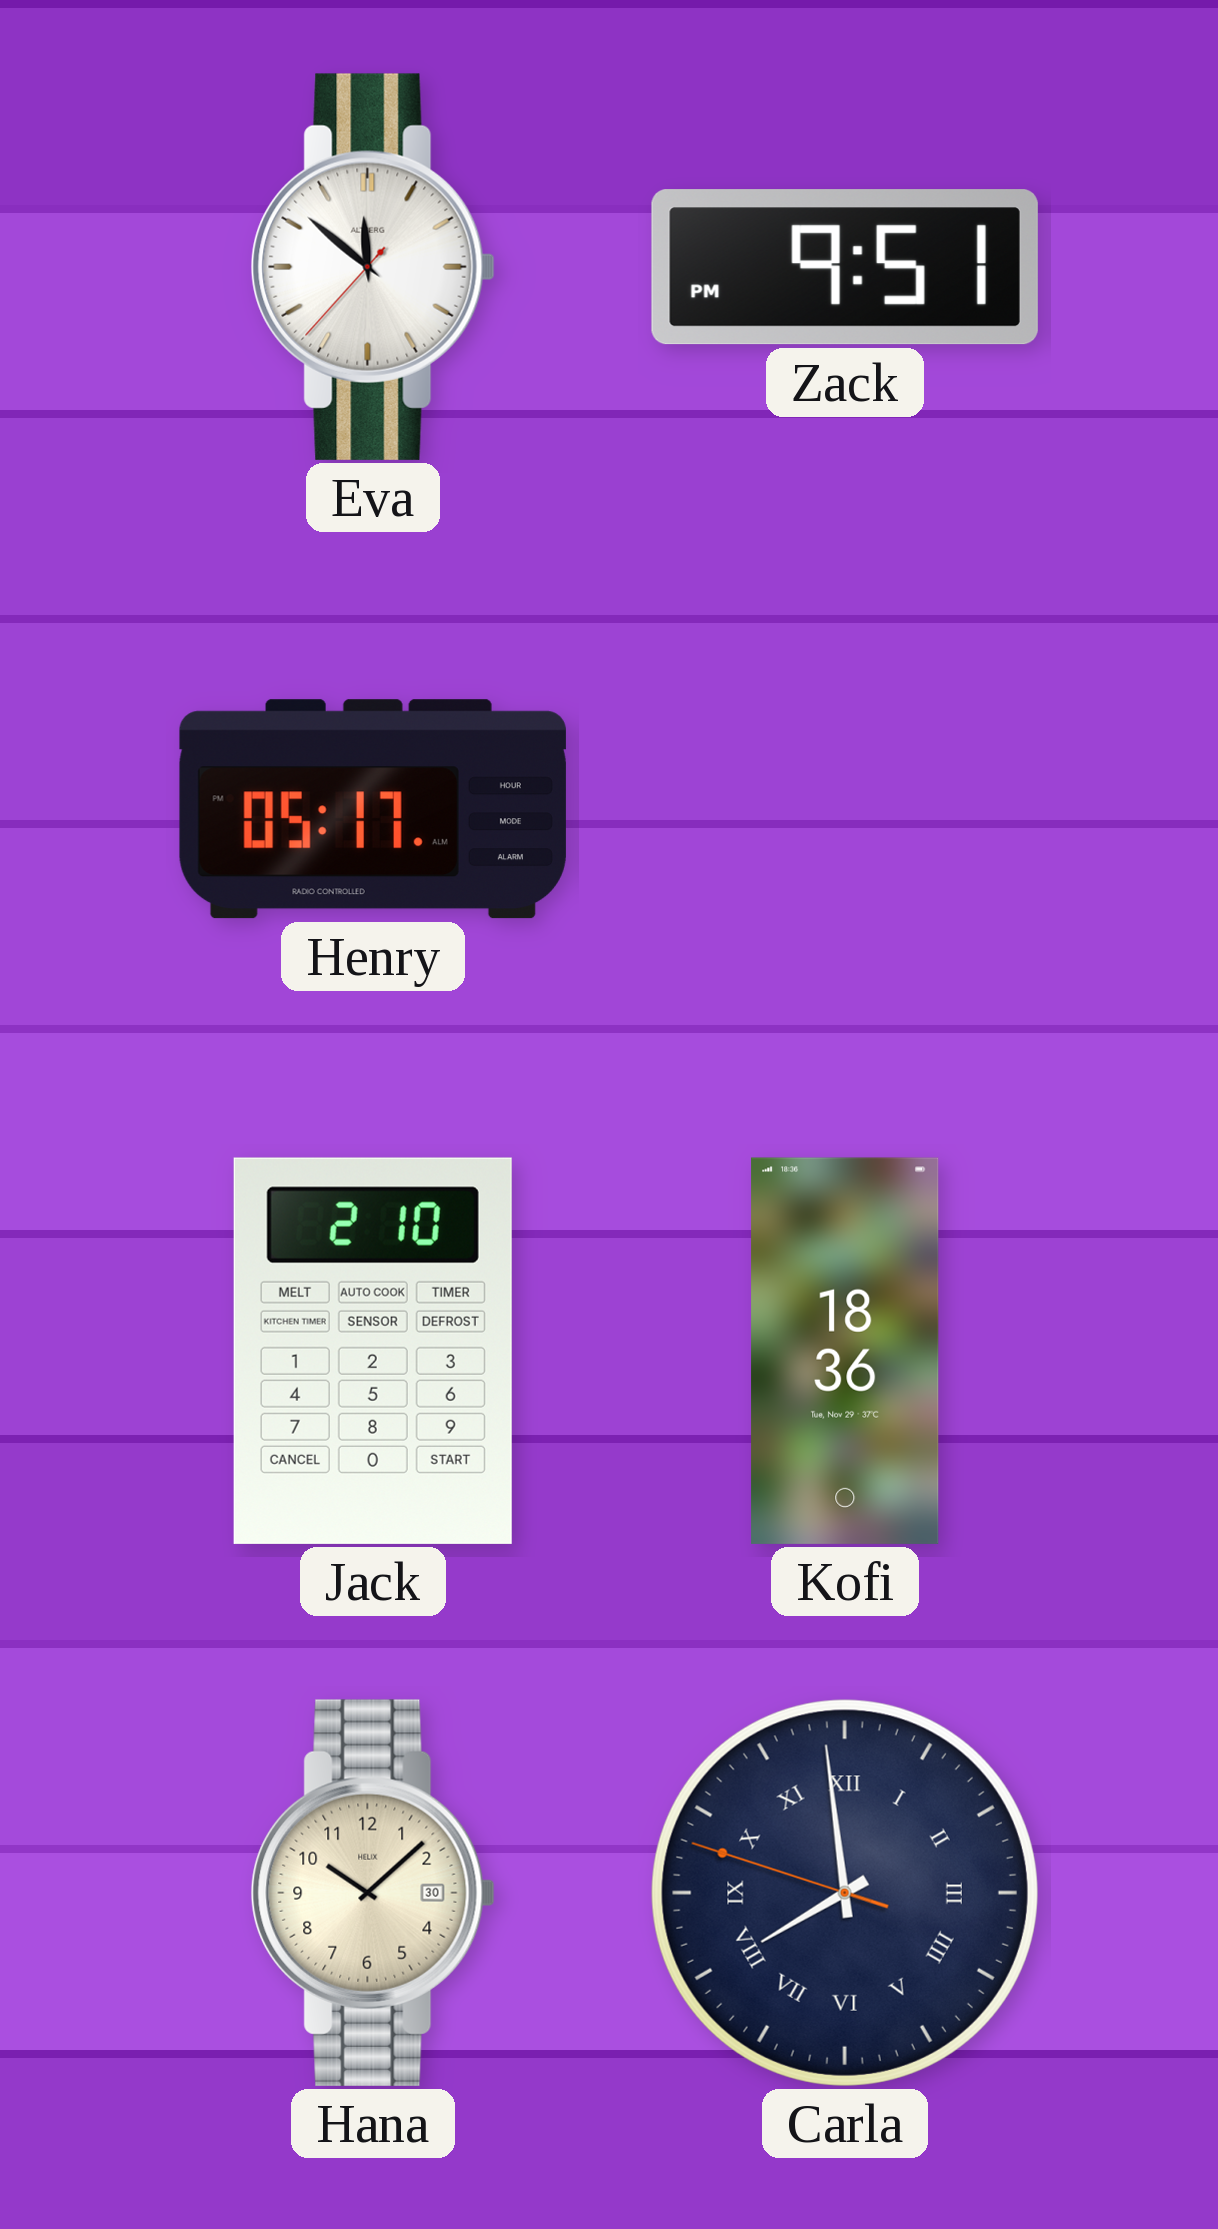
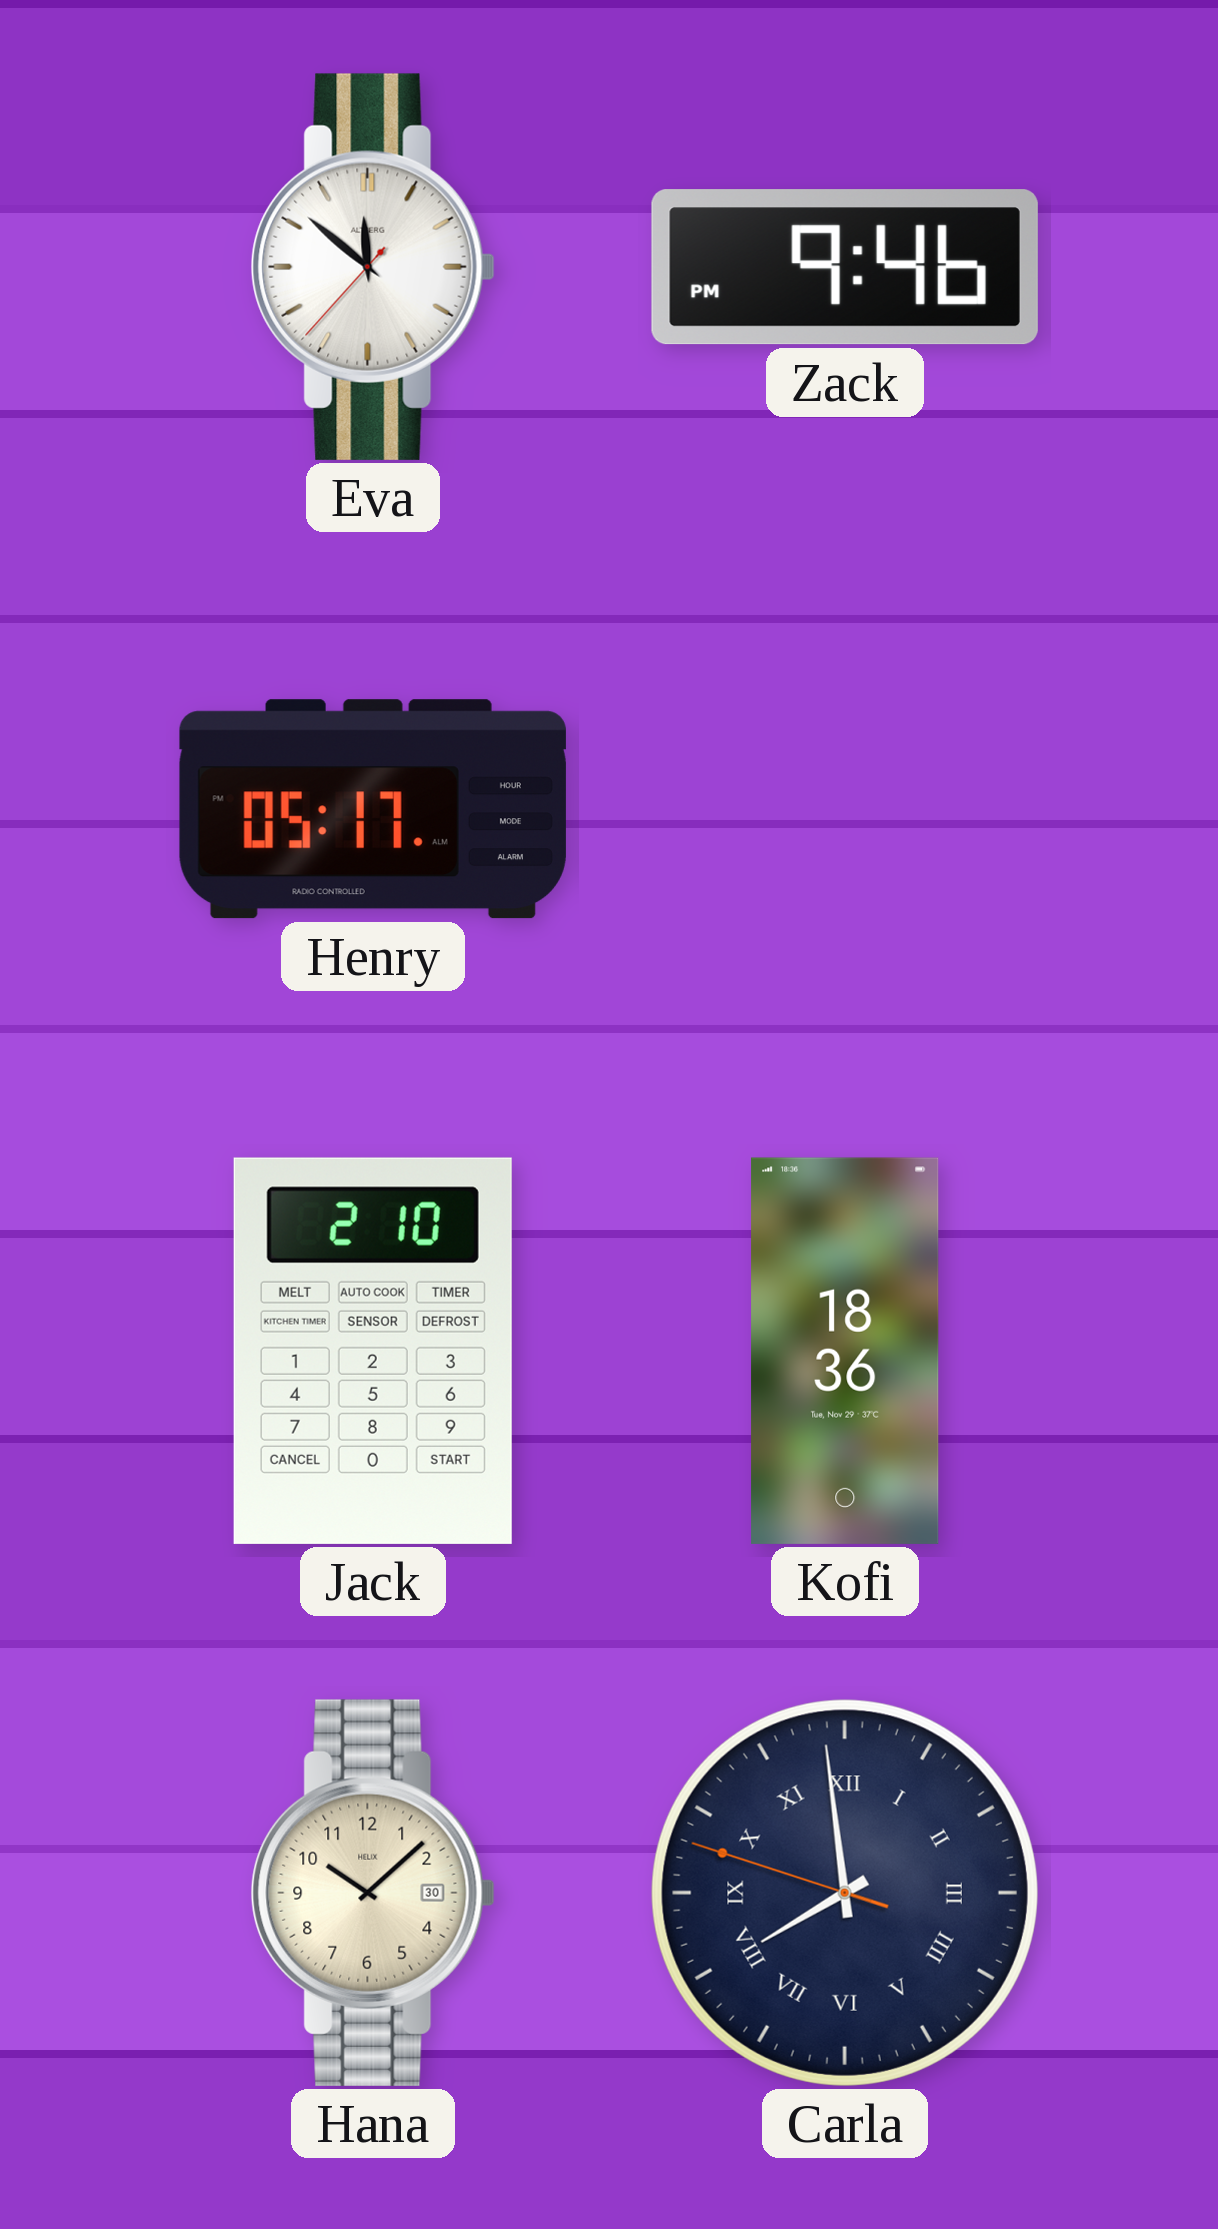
Zack: 9:51 -> 9:46
